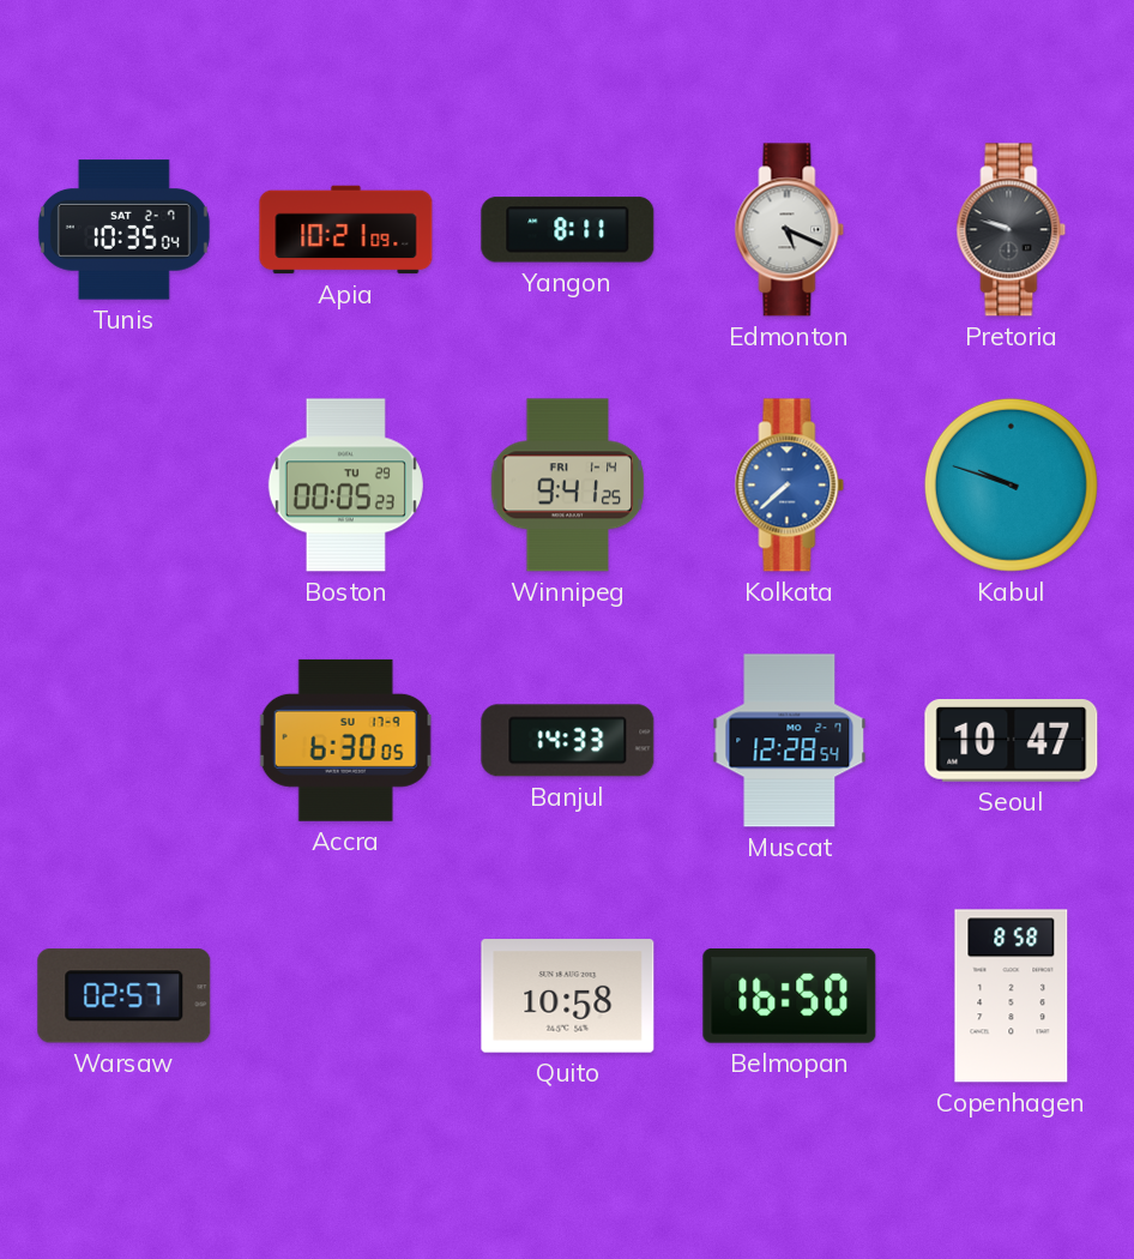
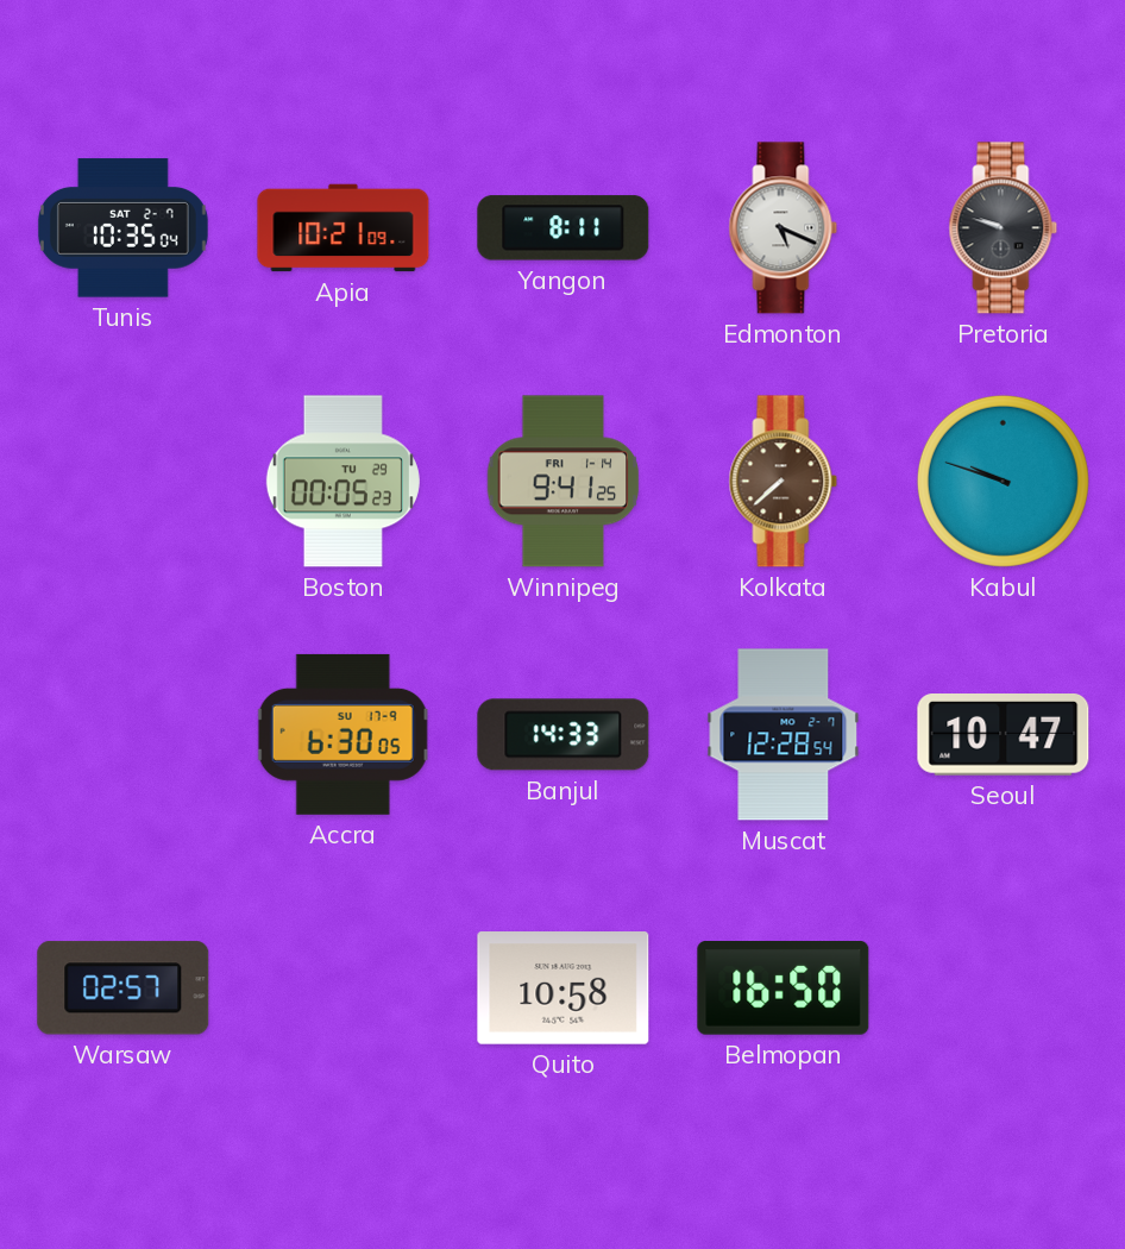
Kolkata dial: blue -> brown
Copenhagen: 8:58 -> none
